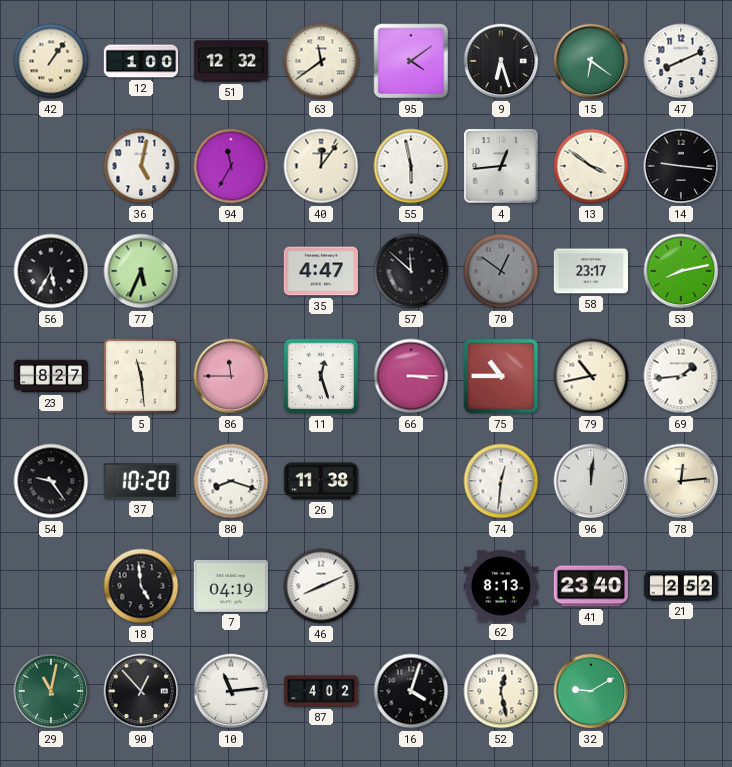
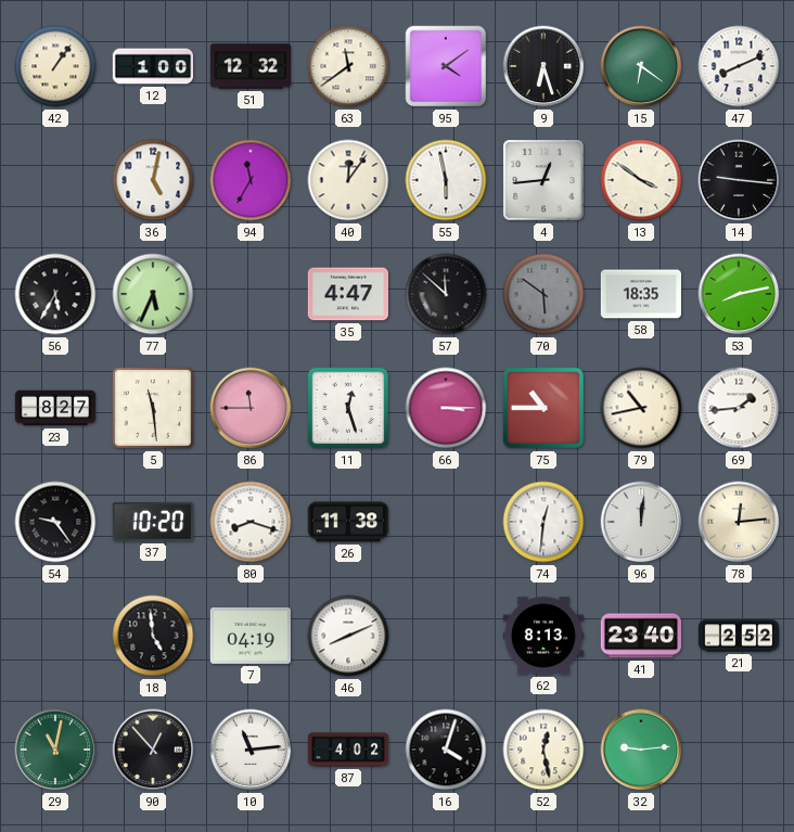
70: 12:51 -> 5:51
58: 23:17 -> 18:35
32: 9:10 -> 9:14
